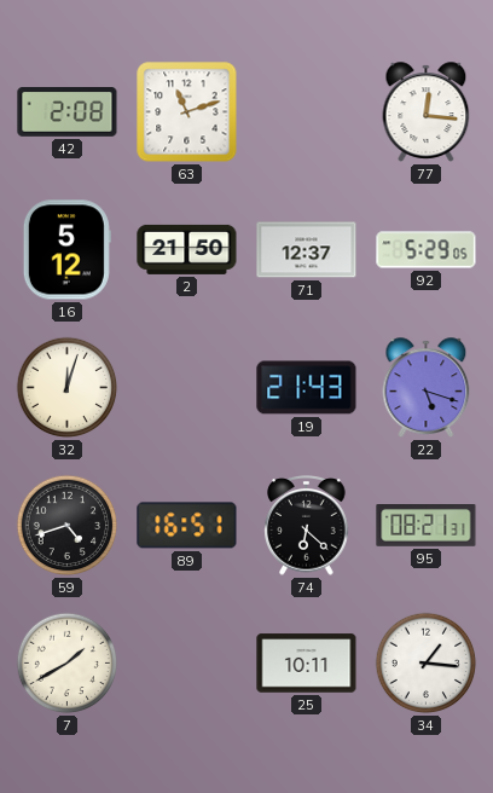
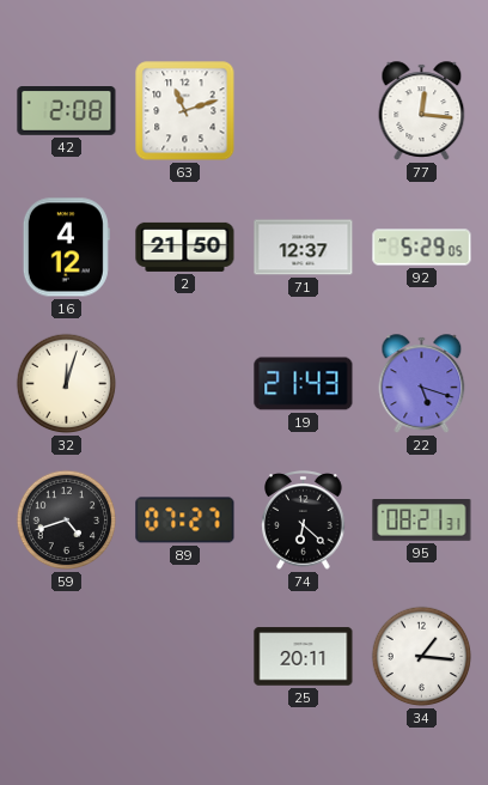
16: 5:12 -> 4:12
89: 16:51 -> 07:27
7: 1:40 -> none
25: 10:11 -> 20:11
